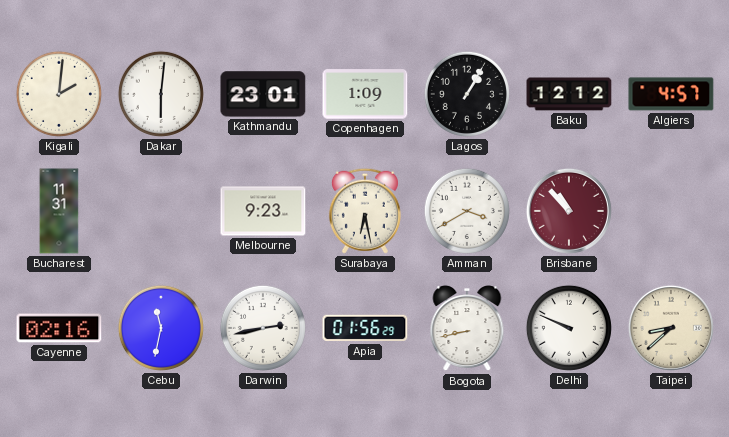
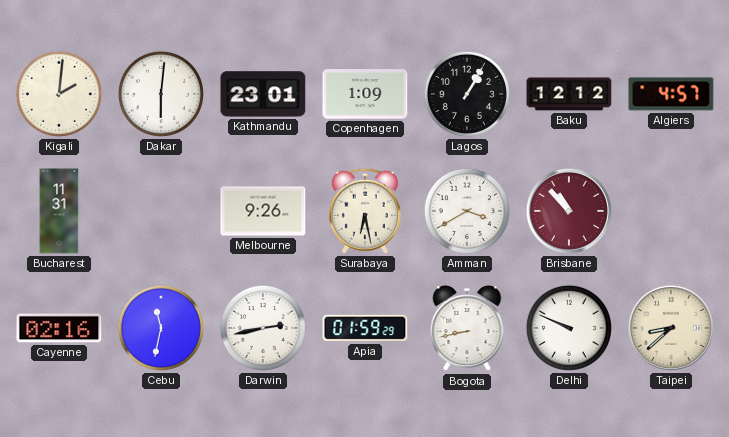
Melbourne: 9:23 -> 9:26
Apia: 01:56 -> 01:59
